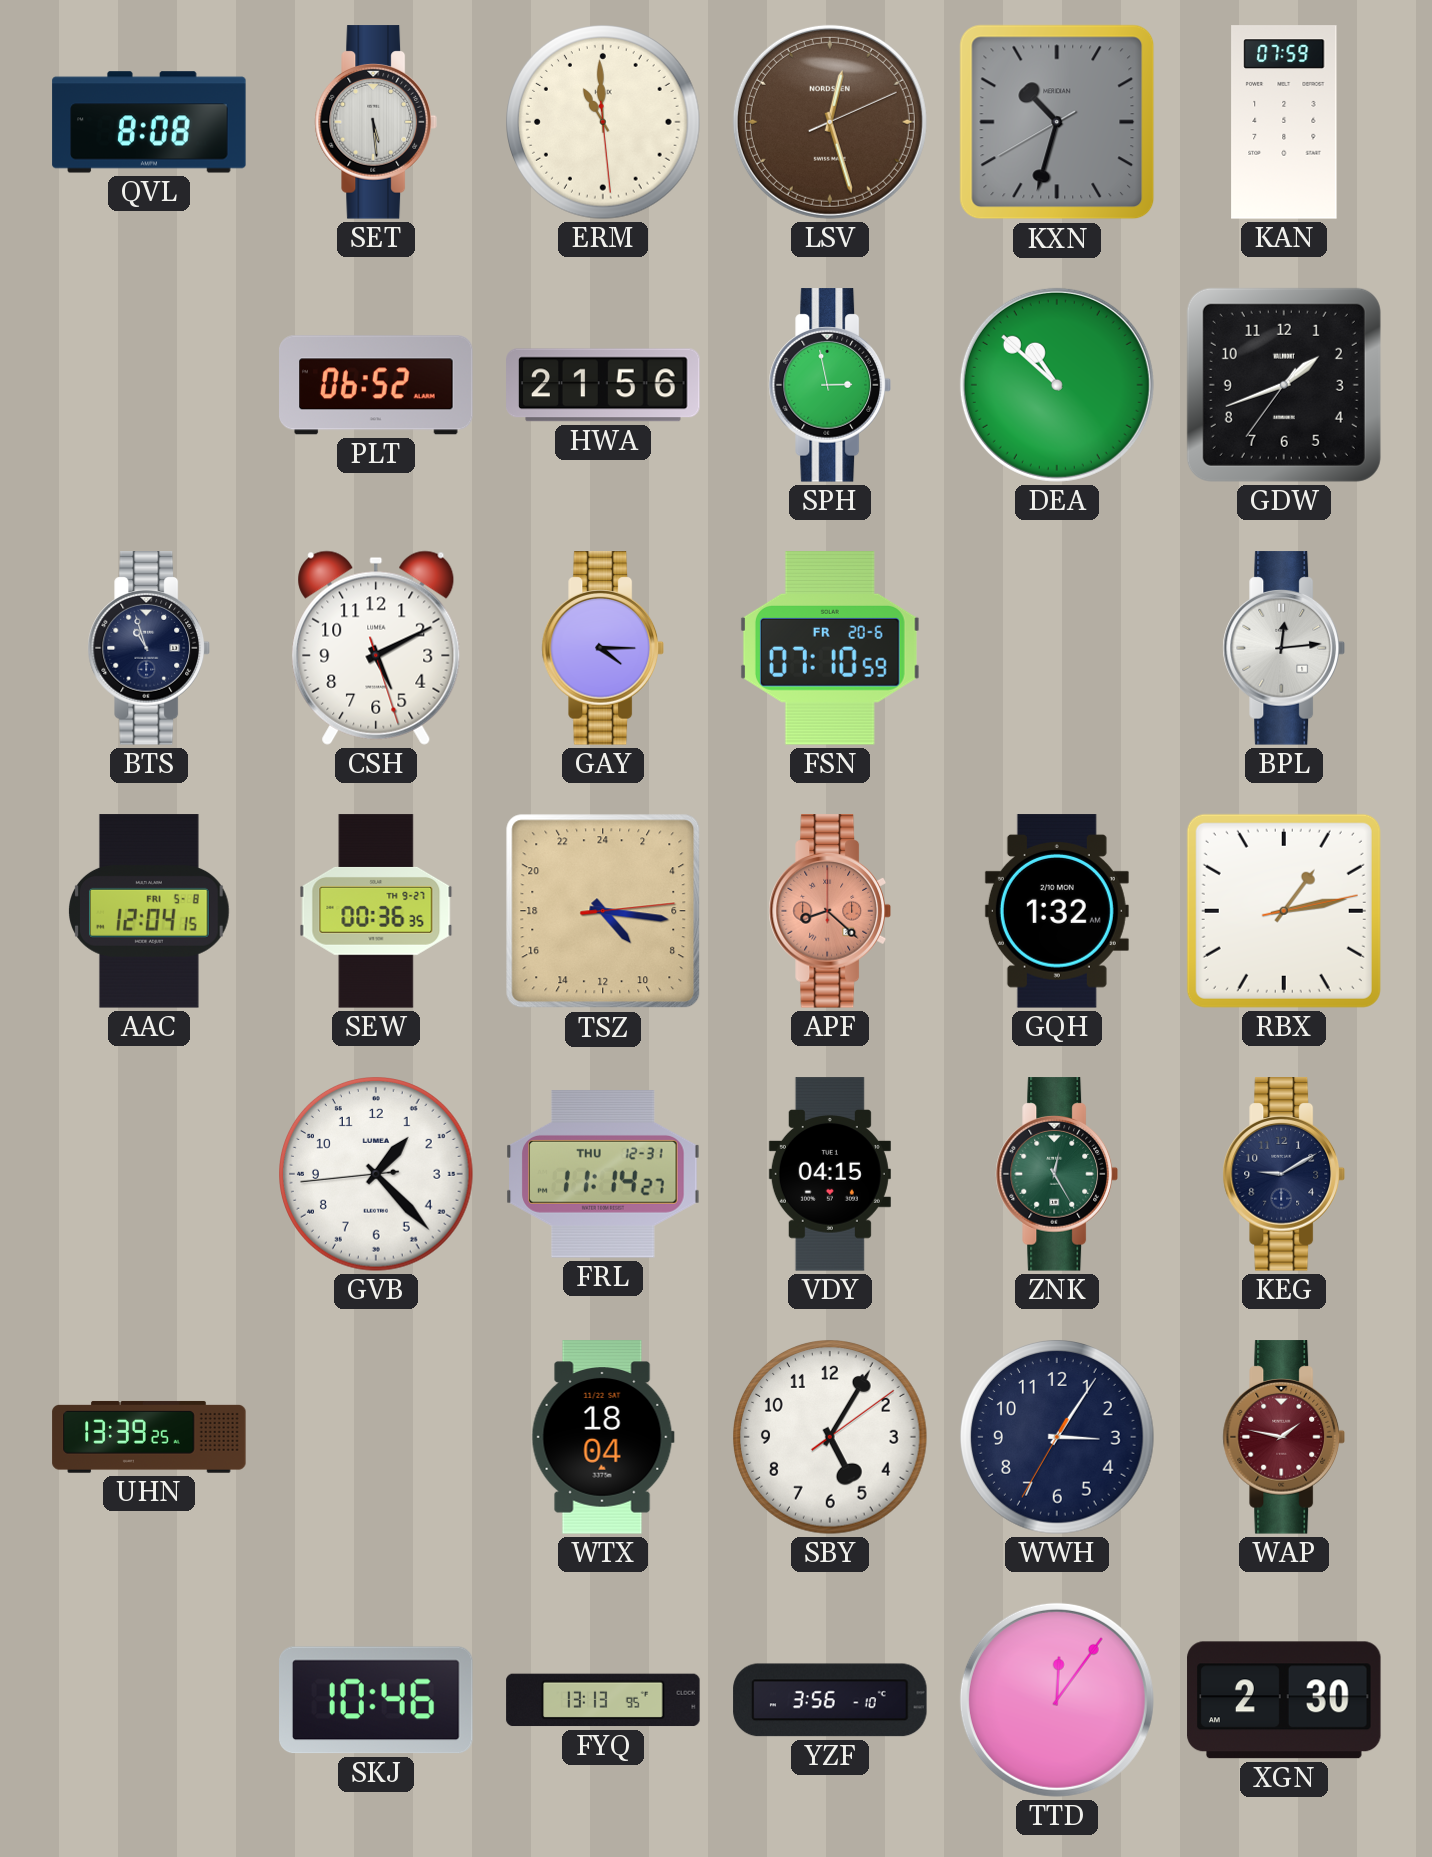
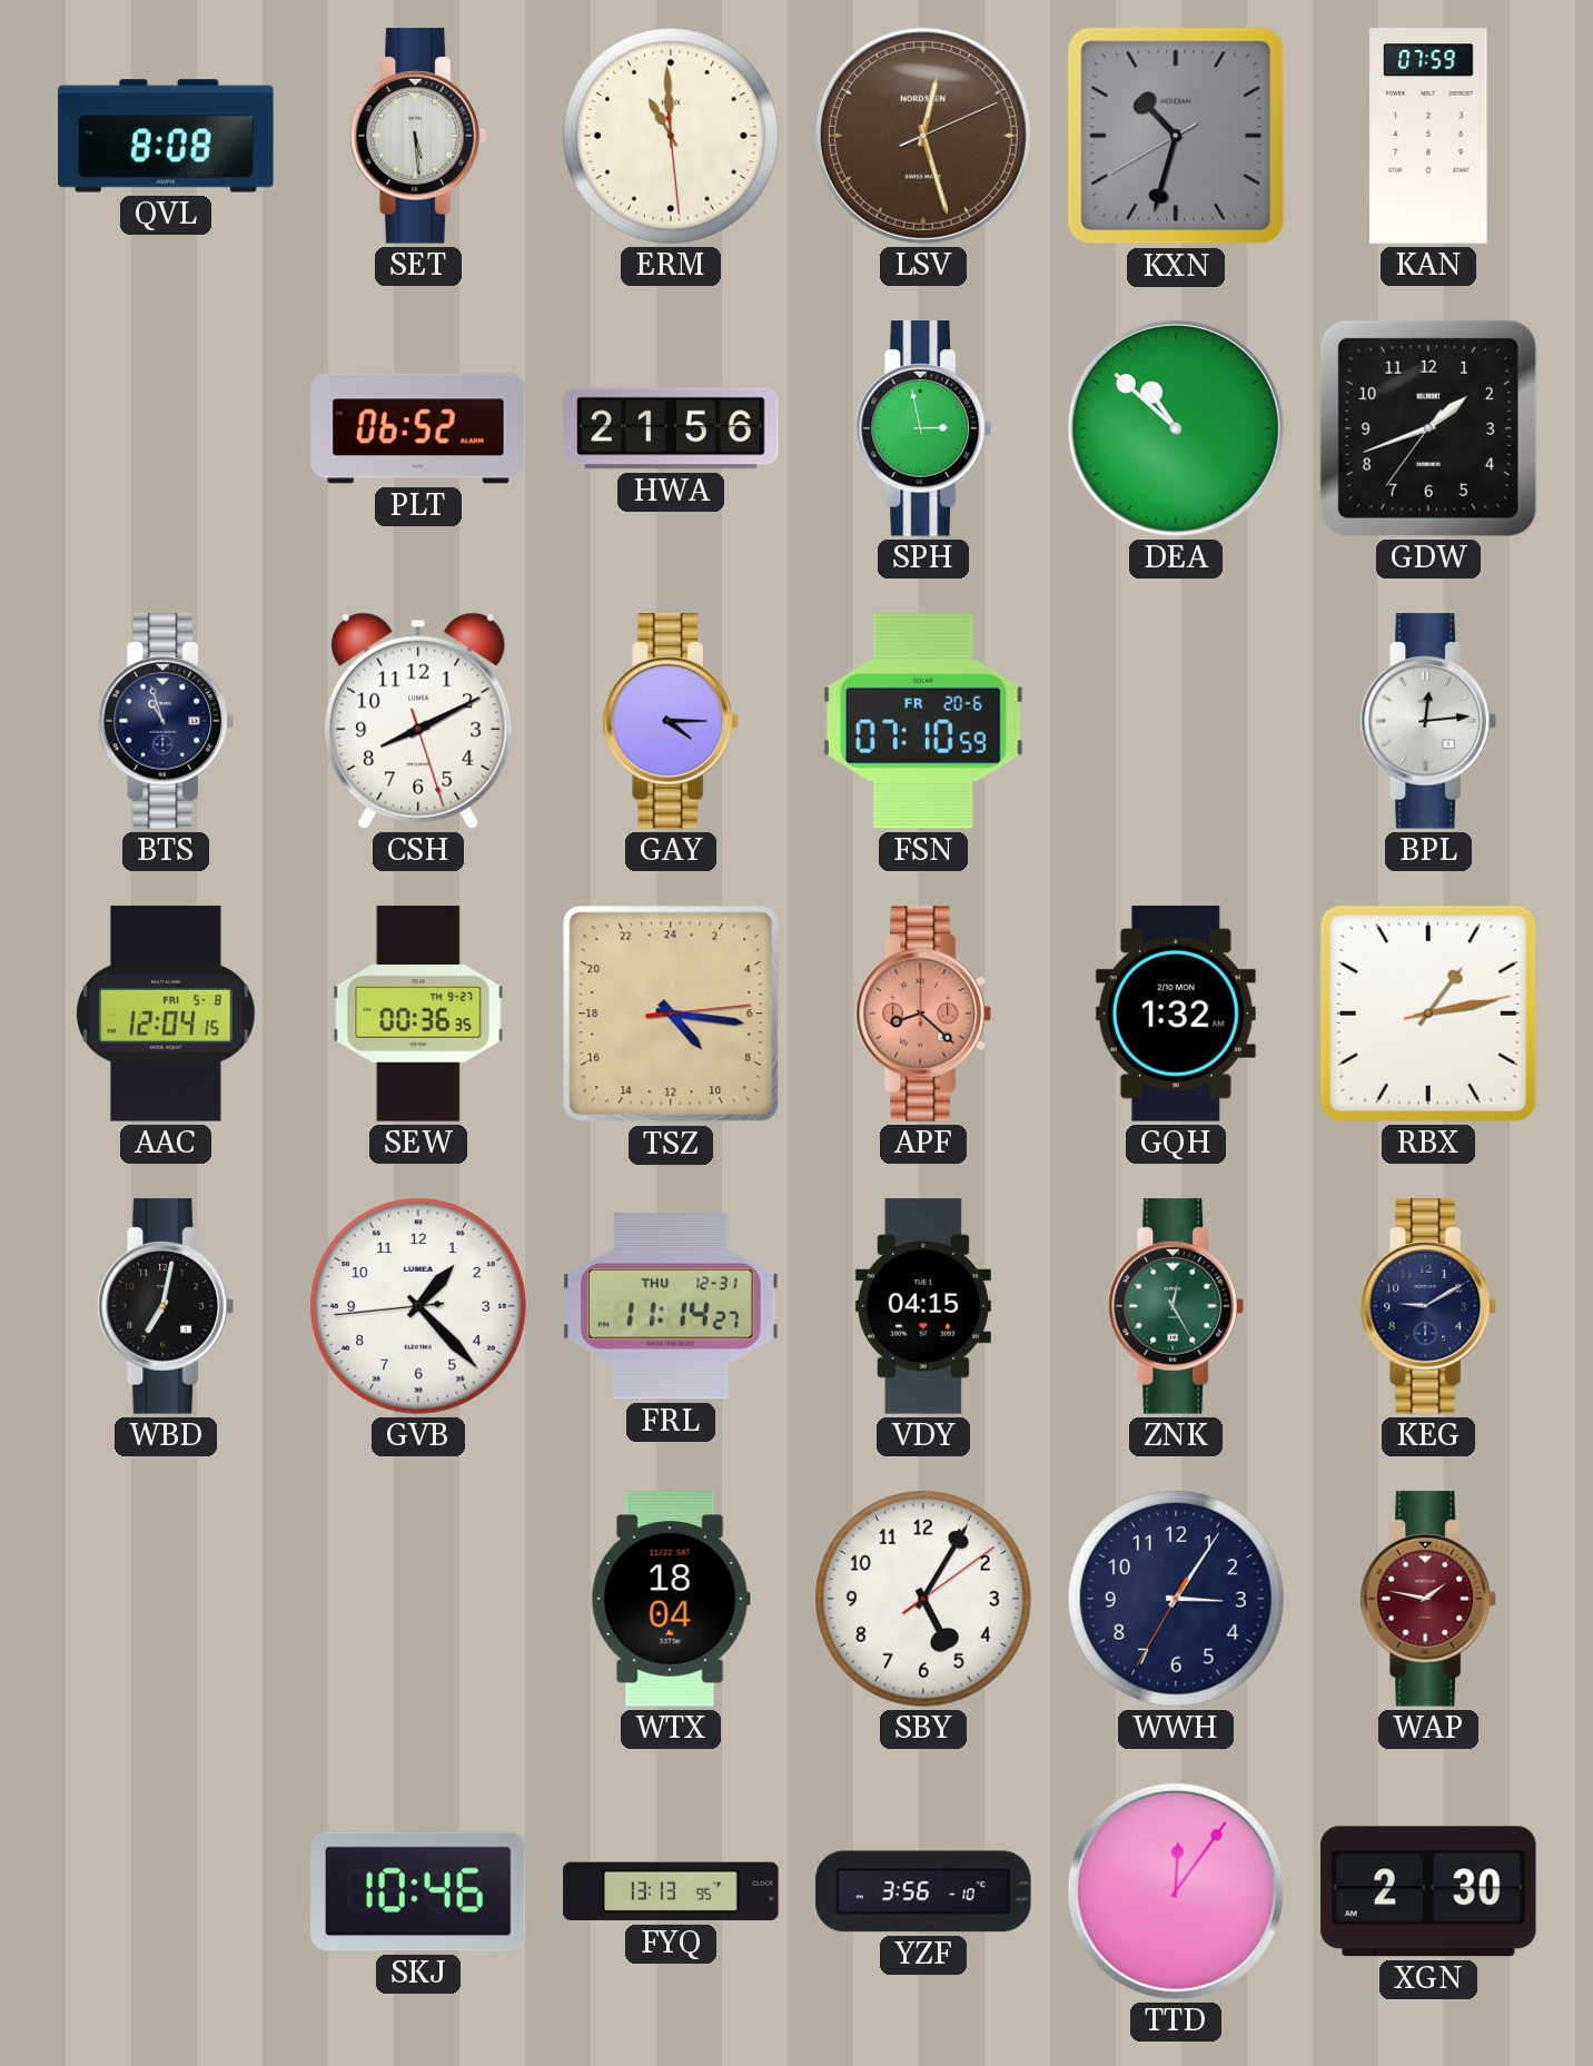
CSH: 5:10 -> 8:10
WBD: none -> 7:02
UHN: 13:39 -> none
